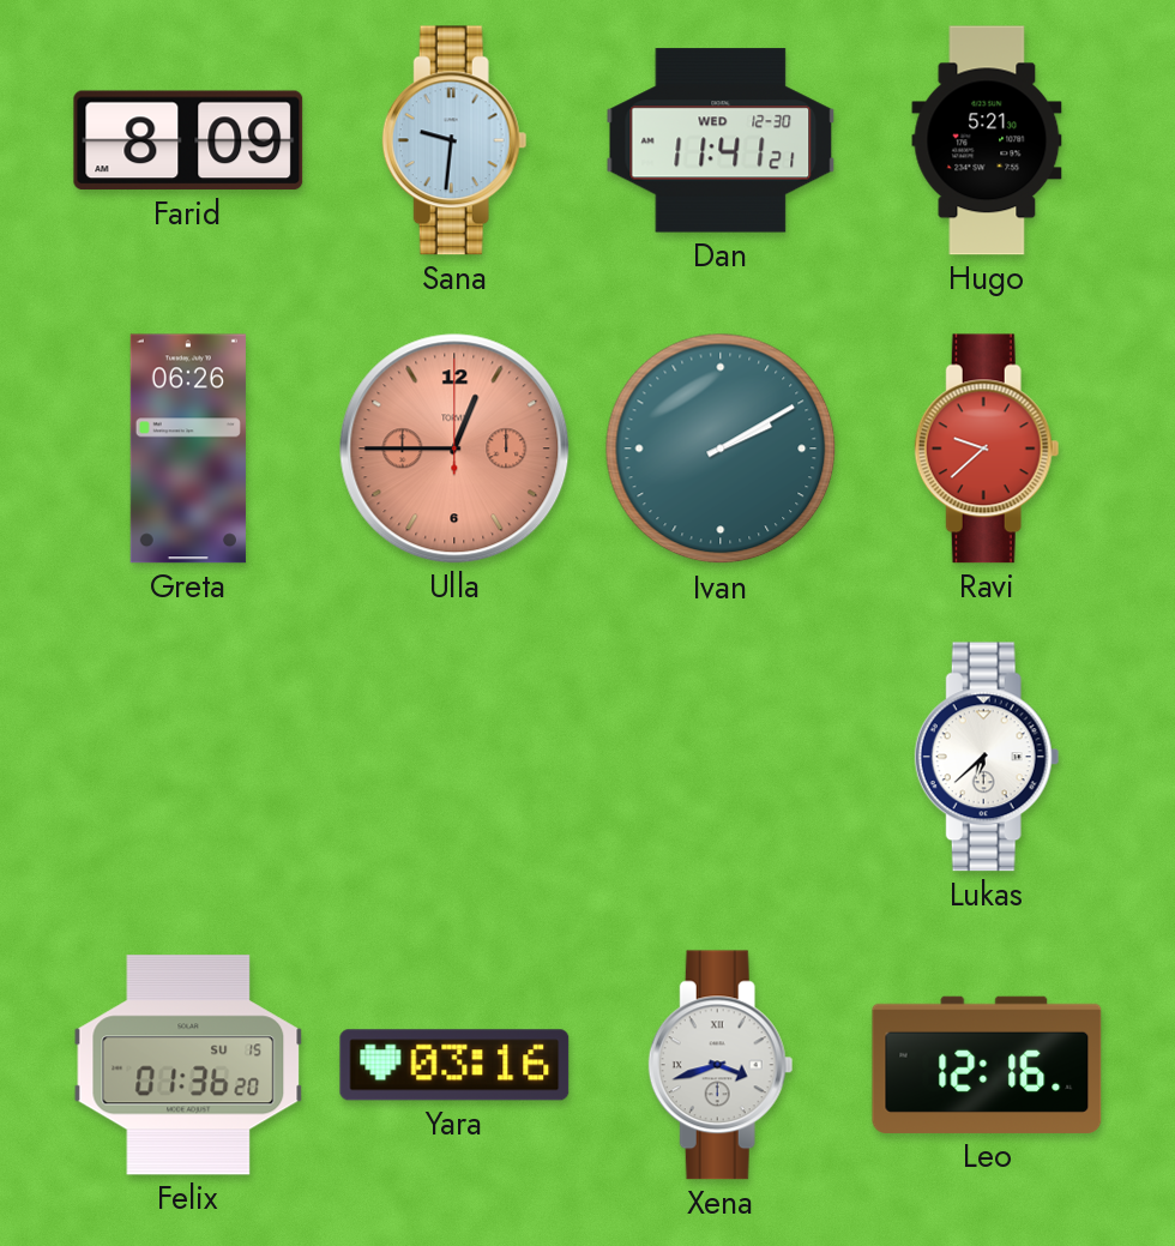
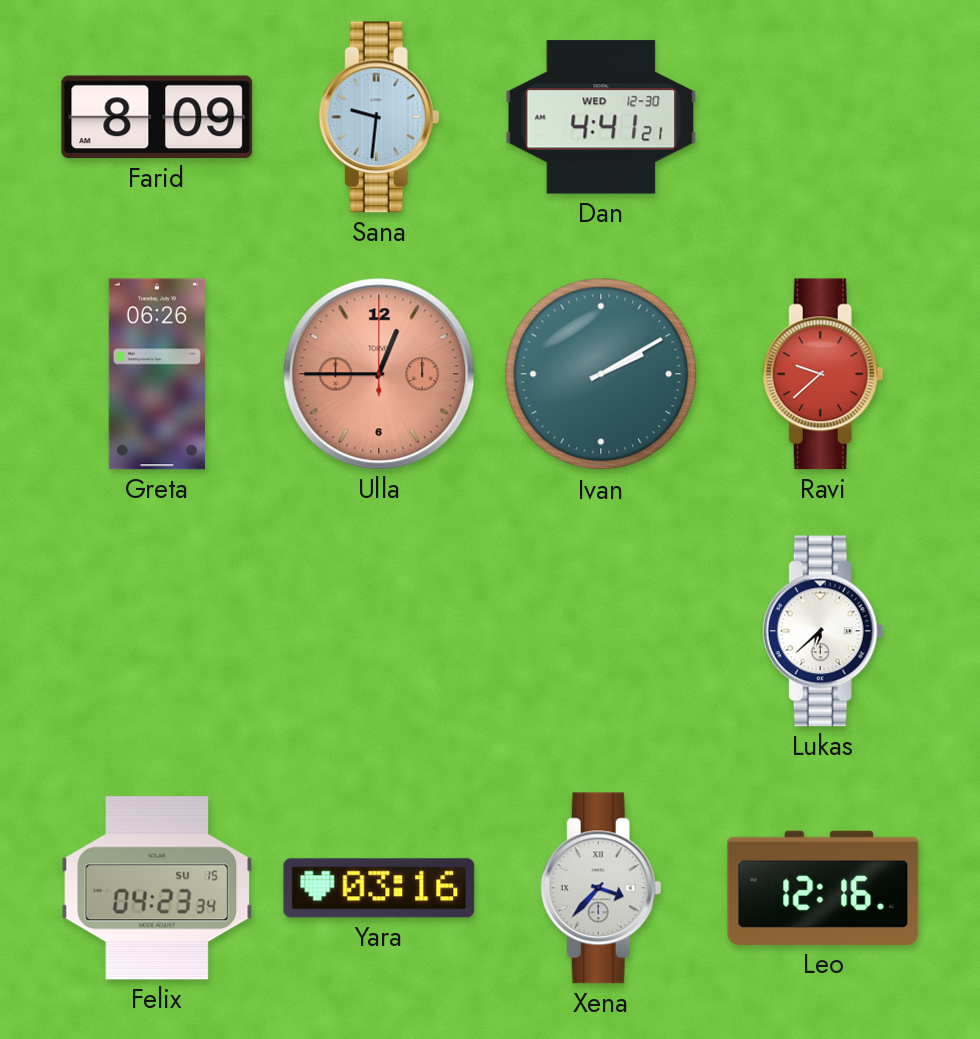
Dan: 11:41 -> 4:41
Hugo: 5:21 -> none
Felix: 01:36 -> 04:23
Xena: 3:42 -> 3:37
